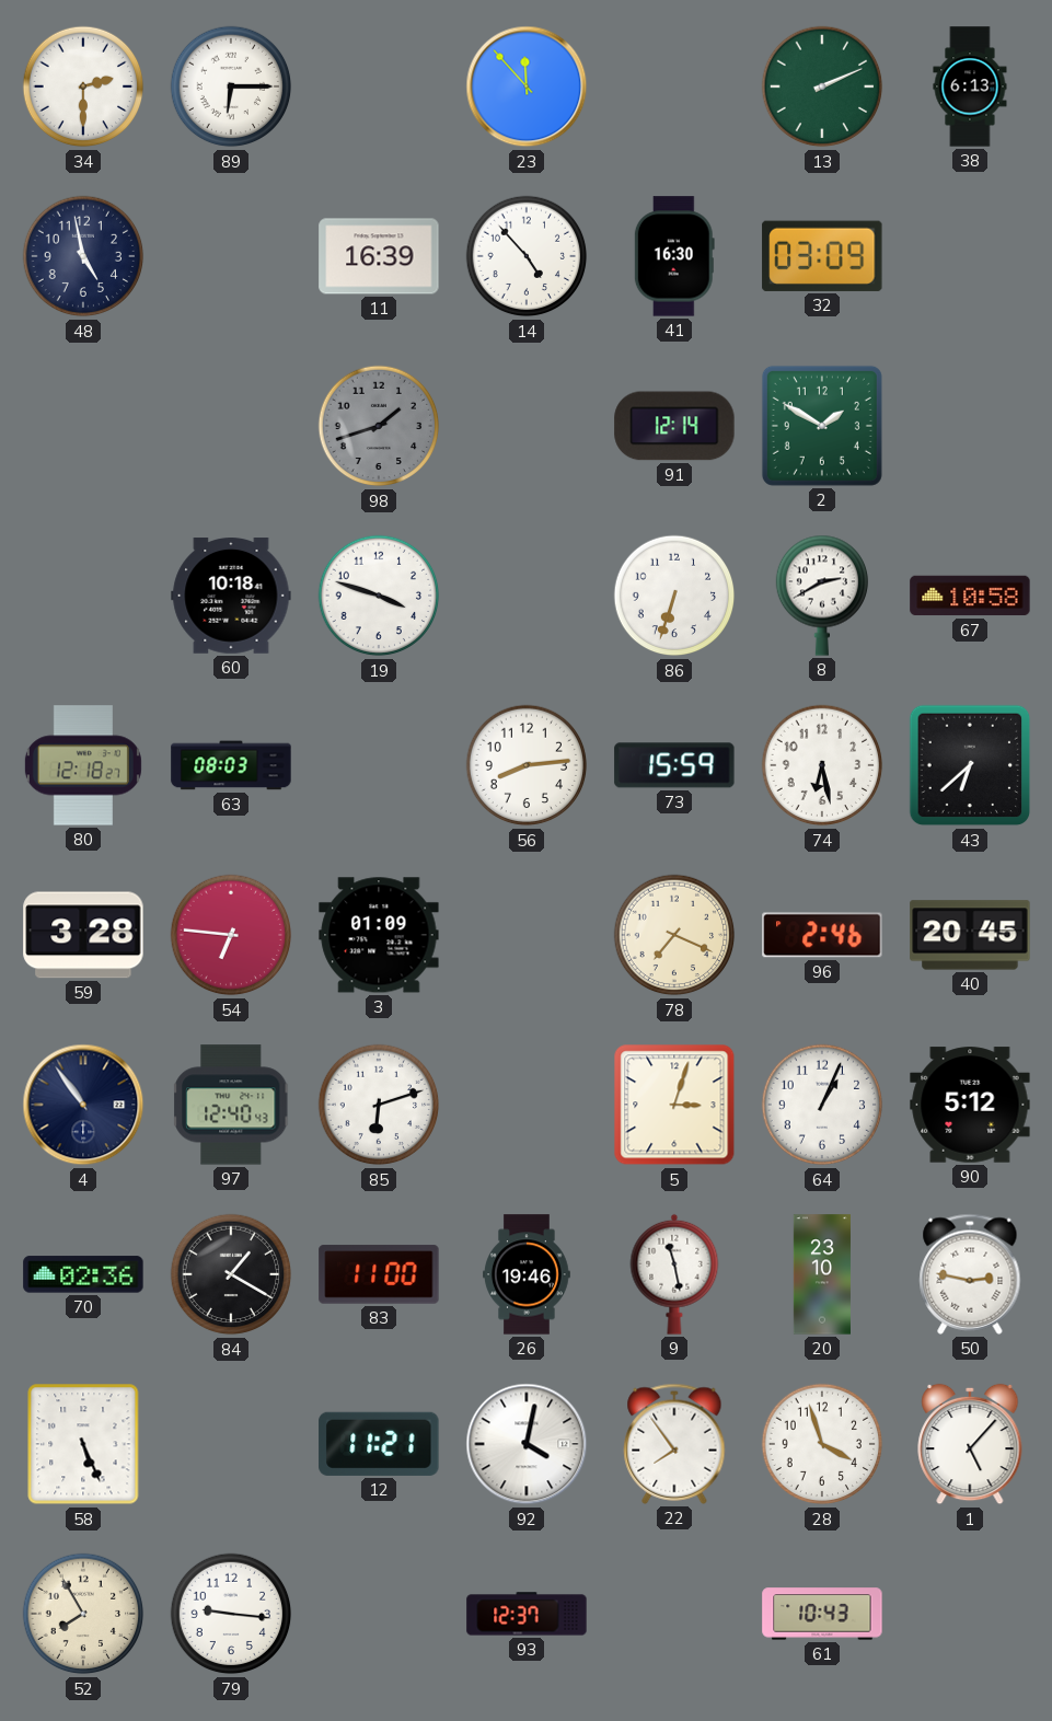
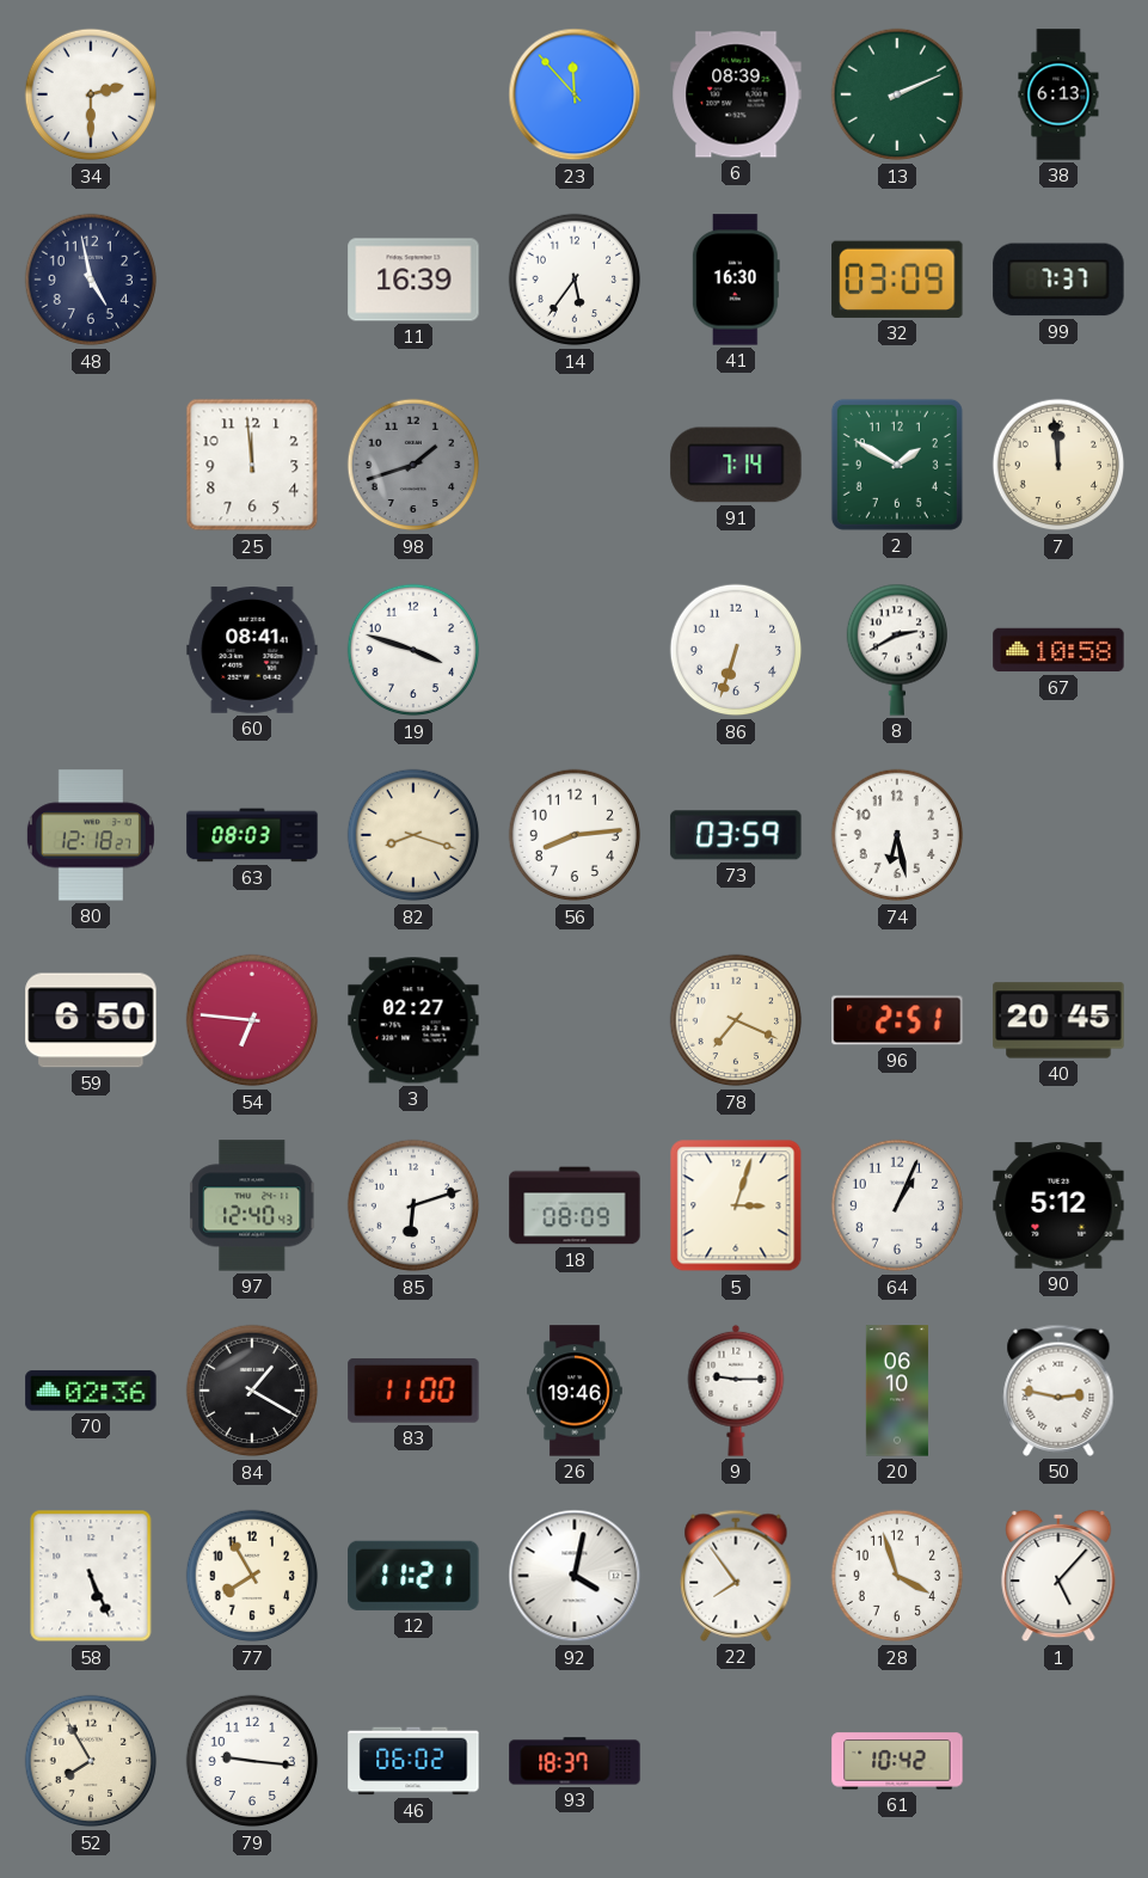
89: 6:15 -> none
6: none -> 08:39
14: 4:53 -> 5:36
99: none -> 7:37
25: none -> 11:59
91: 12:14 -> 7:14
7: none -> 11:59
60: 10:18 -> 08:41
82: none -> 8:18
73: 15:59 -> 03:59
43: 6:38 -> none
59: 3:28 -> 6:50
3: 01:09 -> 02:27
96: 2:46 -> 2:51
4: 10:54 -> none
18: none -> 08:09
9: 11:28 -> 9:15
20: 23:10 -> 06:10
77: none -> 7:55
46: none -> 06:02
93: 12:37 -> 18:37
61: 10:43 -> 10:42
